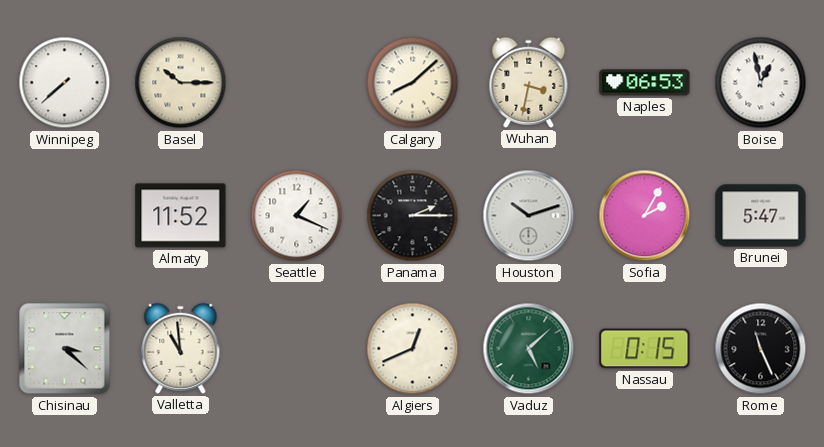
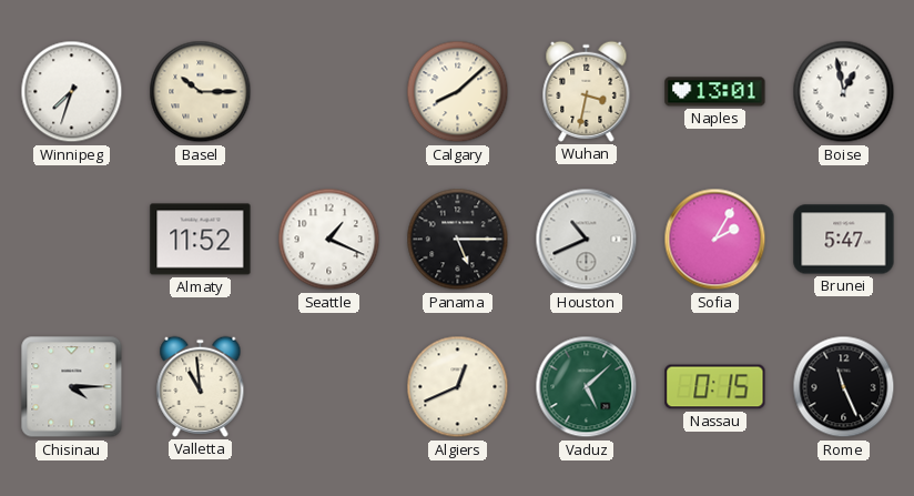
Winnipeg: 7:38 -> 7:33
Naples: 06:53 -> 13:01
Panama: 2:15 -> 5:15
Houston: 10:12 -> 10:41
Chisinau: 3:22 -> 4:15
